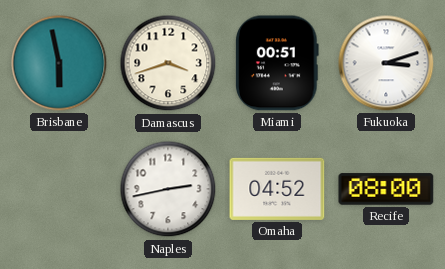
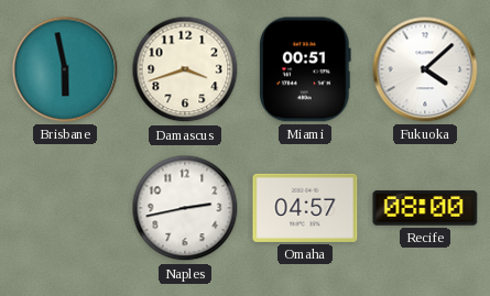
Fukuoka: 3:12 -> 4:08
Omaha: 04:52 -> 04:57
